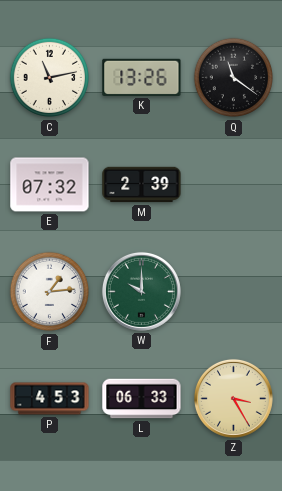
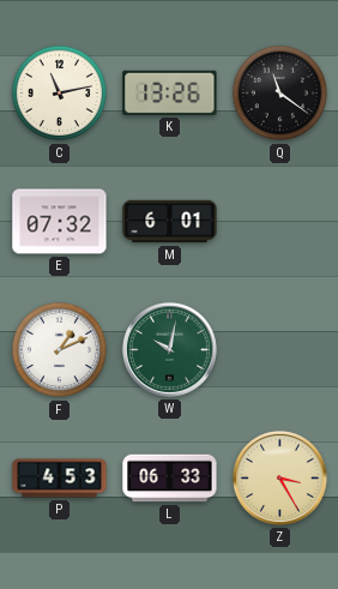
M: 2:39 -> 6:01
F: 1:14 -> 1:11
W: 10:00 -> 10:02
